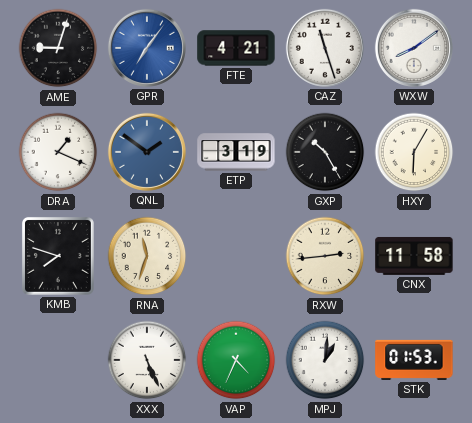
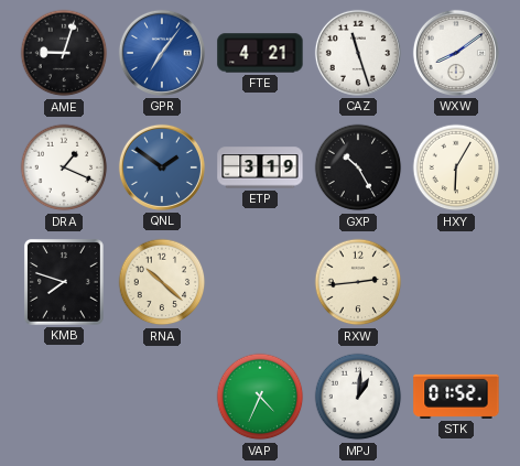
RNA: 11:33 -> 10:22
CNX: 11:58 -> none
XXX: 5:26 -> none
STK: 01:53 -> 01:52
